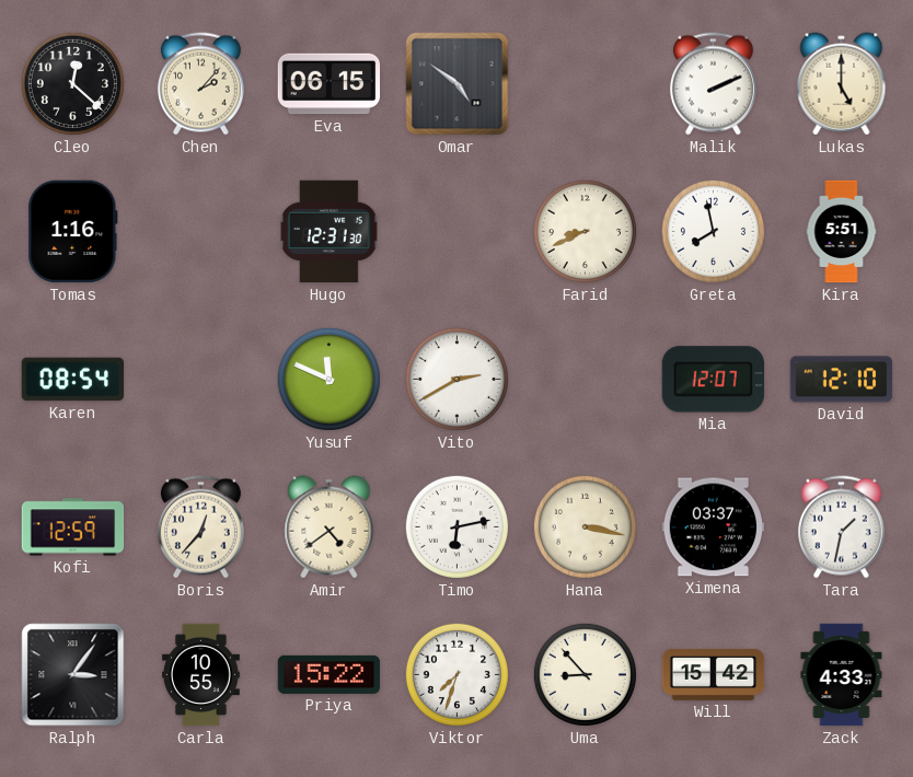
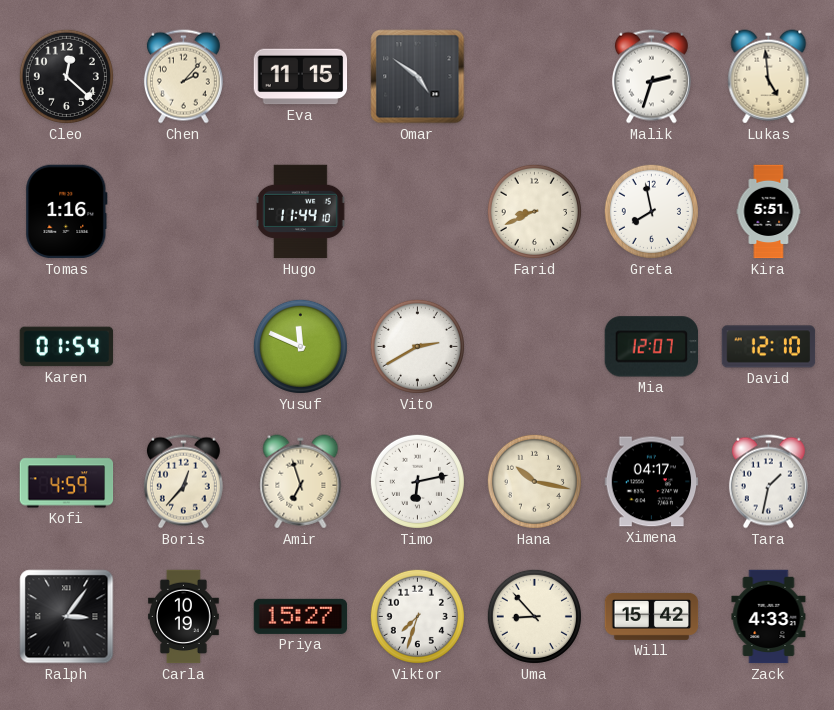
Eva: 06:15 -> 11:15
Malik: 2:11 -> 2:33
Lukas: 5:00 -> 4:59
Hugo: 12:31 -> 11:44
Karen: 08:54 -> 01:54
Kofi: 12:59 -> 4:59
Amir: 4:39 -> 6:57
Hana: 3:17 -> 10:17
Ximena: 03:37 -> 04:17
Carla: 10:55 -> 10:19
Priya: 15:22 -> 15:27
